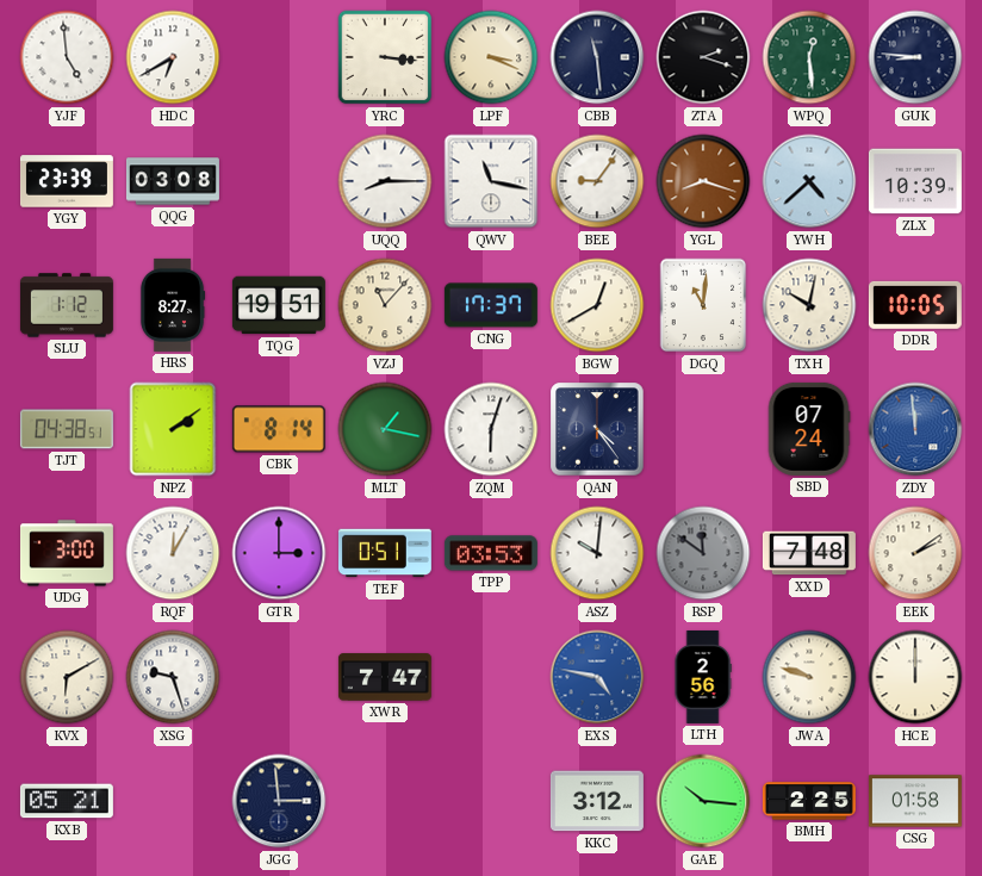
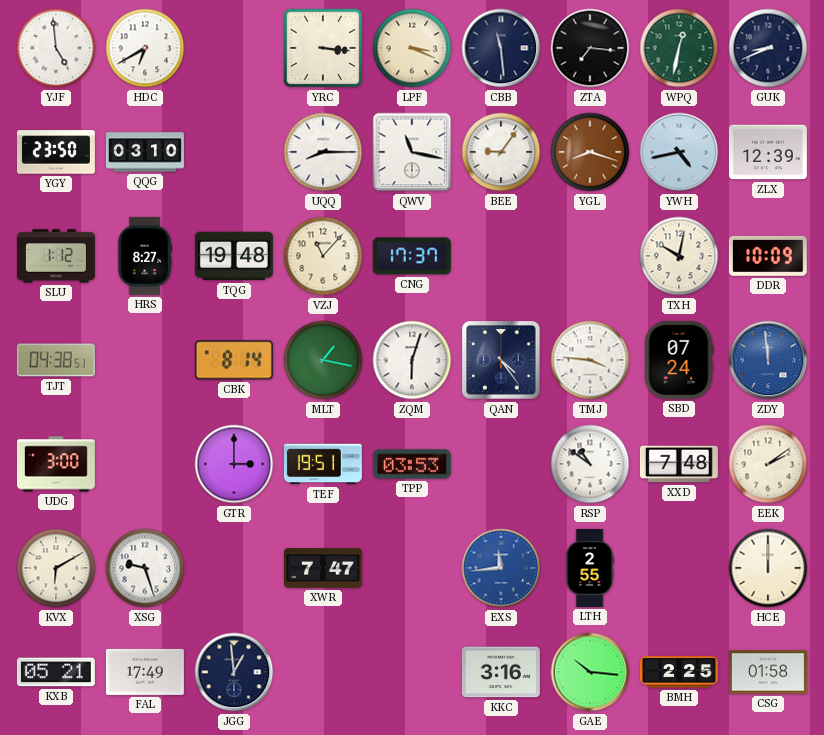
ZTA: 2:18 -> 7:16
WPQ: 12:29 -> 12:32
GUK: 8:46 -> 8:41
YGY: 23:39 -> 23:50
QQG: 03:08 -> 03:10
YWH: 4:38 -> 4:43
ZLX: 10:39 -> 12:39
TQG: 19:51 -> 19:48
BGW: 12:40 -> none
DGQ: 11:01 -> none
DDR: 10:05 -> 10:09
NPZ: 2:09 -> none
TMJ: none -> 3:46
RQF: 12:05 -> none
TEF: 0:51 -> 19:51
ASZ: 10:01 -> none
RSP: 11:51 -> 10:51
RSP dial: grey -> white
EXS: 4:47 -> 11:44
LTH: 2:56 -> 2:55
JWA: 9:48 -> none
FAL: none -> 17:49
JGG: 2:59 -> 12:59
KKC: 3:12 -> 3:16
